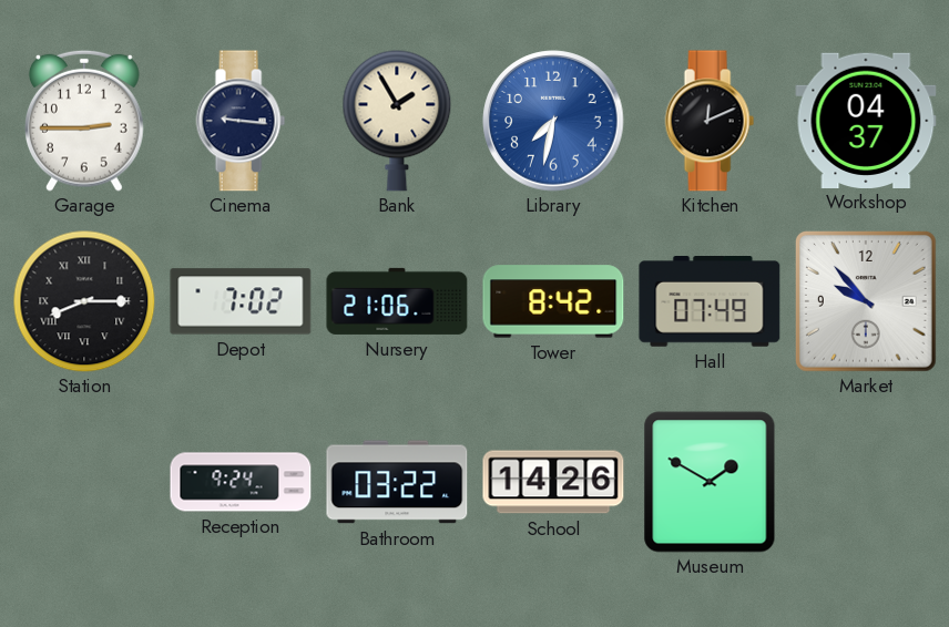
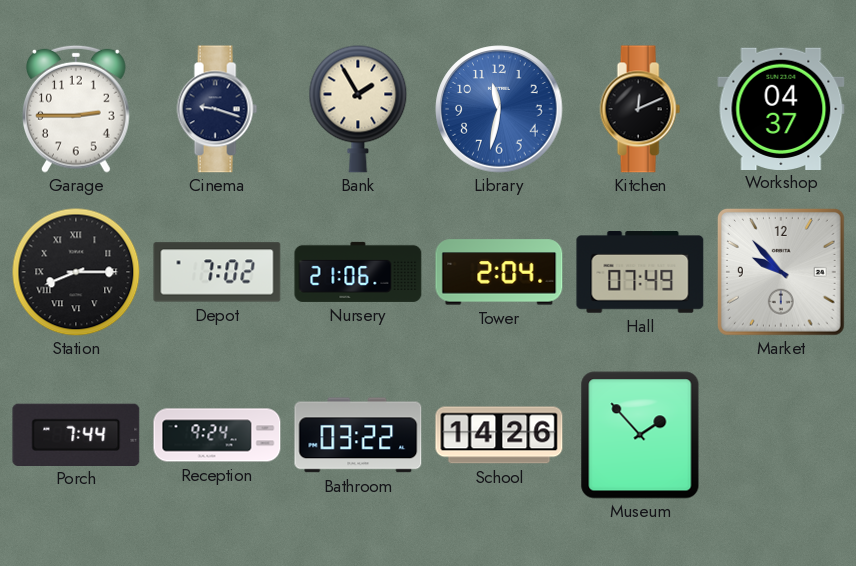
Cinema: 9:16 -> 9:18
Library: 7:32 -> 11:32
Tower: 8:42 -> 2:04
Porch: none -> 7:44
Museum: 1:50 -> 1:53
